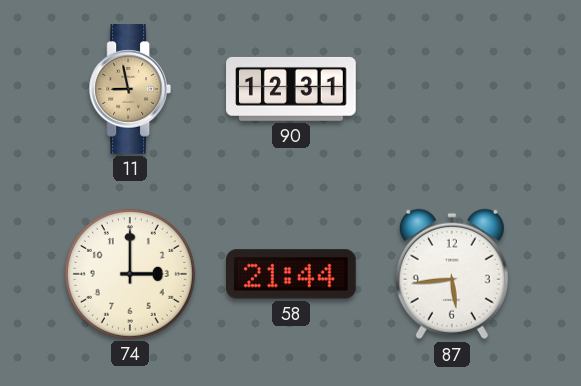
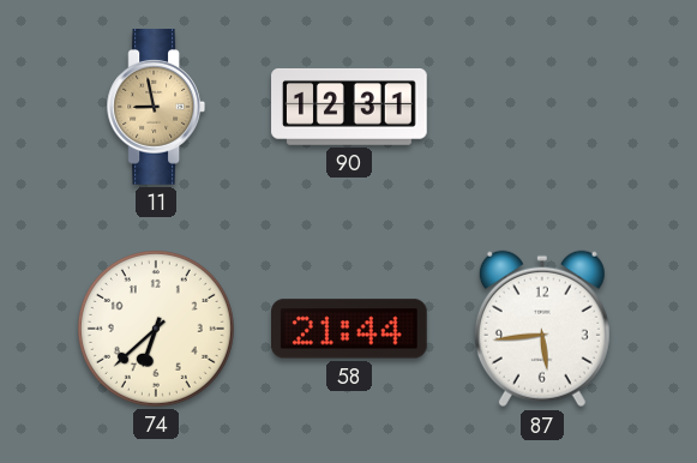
74: 3:00 -> 6:38
